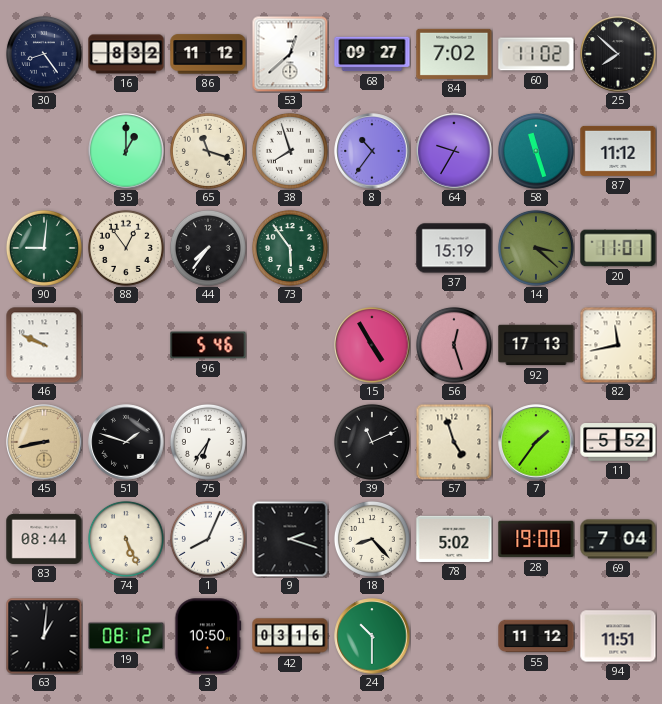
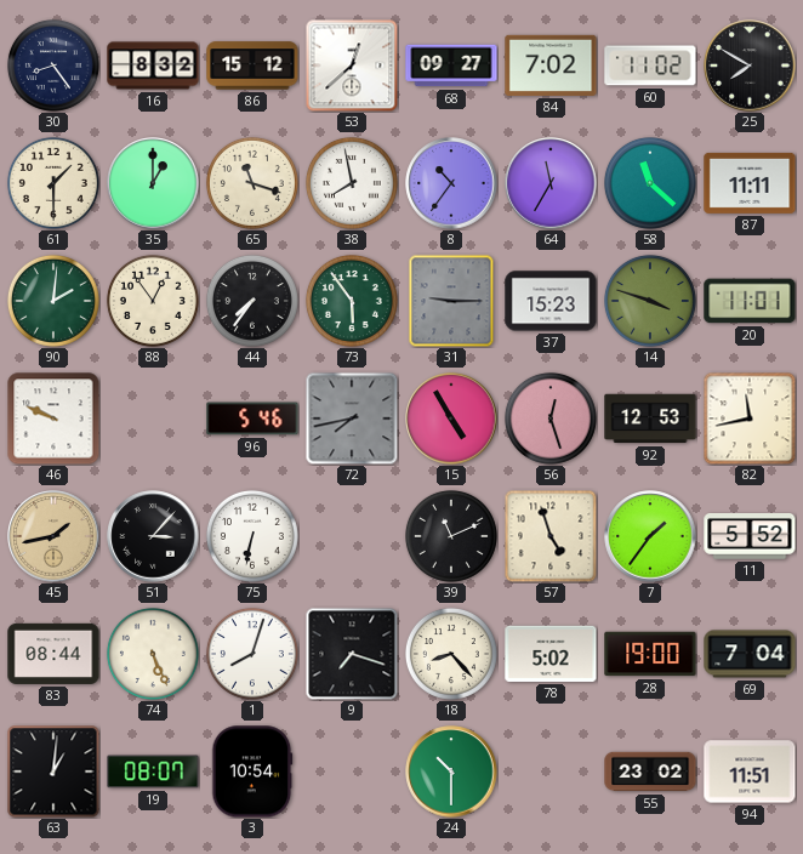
86: 11:12 -> 15:12
25: 7:52 -> 7:50
61: none -> 1:30
38: 7:57 -> 7:58
64: 9:35 -> 11:35
58: 11:27 -> 11:22
87: 11:12 -> 11:11
90: 9:01 -> 2:01
31: none -> 9:15
37: 15:19 -> 15:23
14: 3:22 -> 3:48
72: none -> 7:43
92: 17:13 -> 12:53
45: 8:43 -> 1:43
51: 1:48 -> 3:07
75: 6:36 -> 6:32
1: 8:04 -> 8:03
9: 2:18 -> 7:18
19: 08:12 -> 08:07
3: 10:50 -> 10:54
42: 03:16 -> none
55: 11:12 -> 23:02
